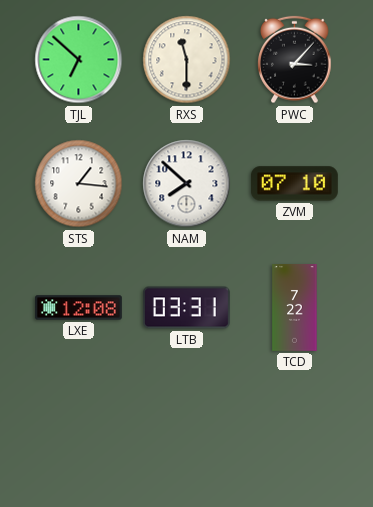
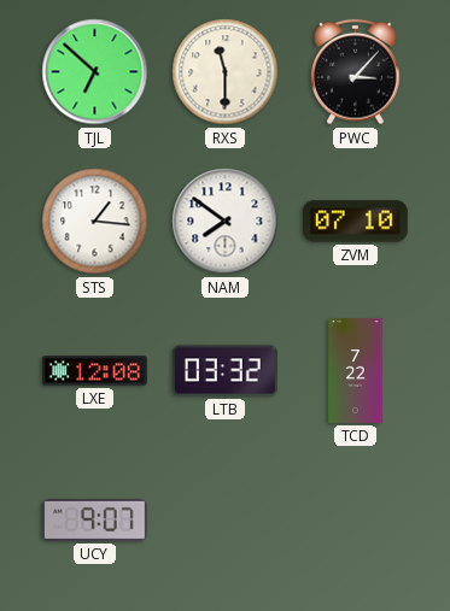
NAM: 7:52 -> 7:51
LTB: 03:31 -> 03:32
UCY: none -> 9:07
